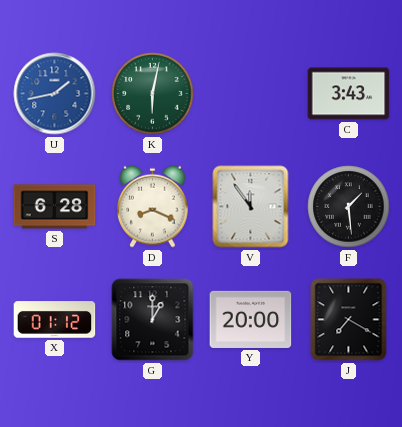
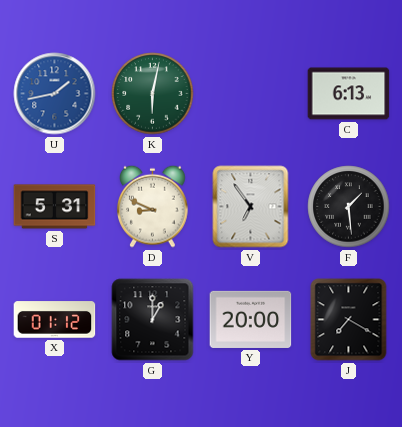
C: 3:43 -> 6:13
S: 6:28 -> 5:31
D: 8:19 -> 8:49
V: 11:54 -> 6:54
